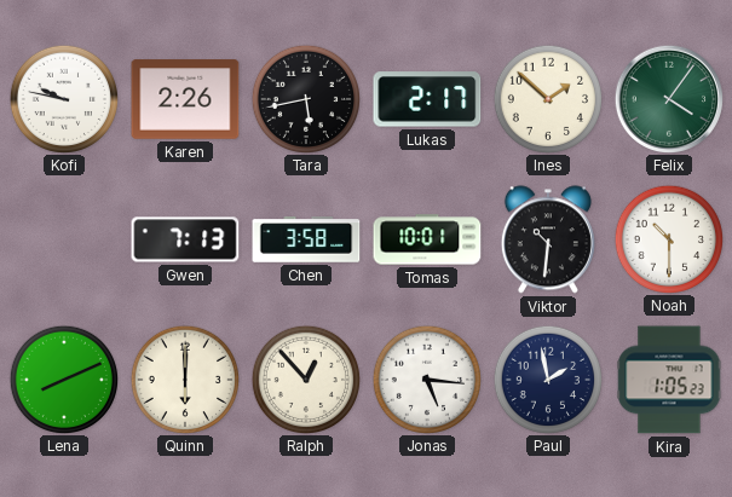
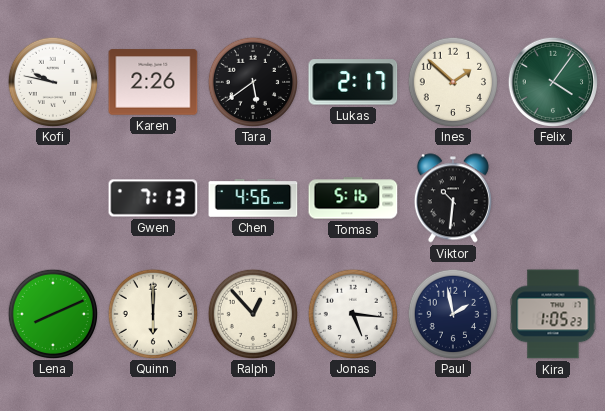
Tara: 5:43 -> 5:39
Chen: 3:58 -> 4:56
Tomas: 10:01 -> 5:16
Noah: 10:30 -> none
